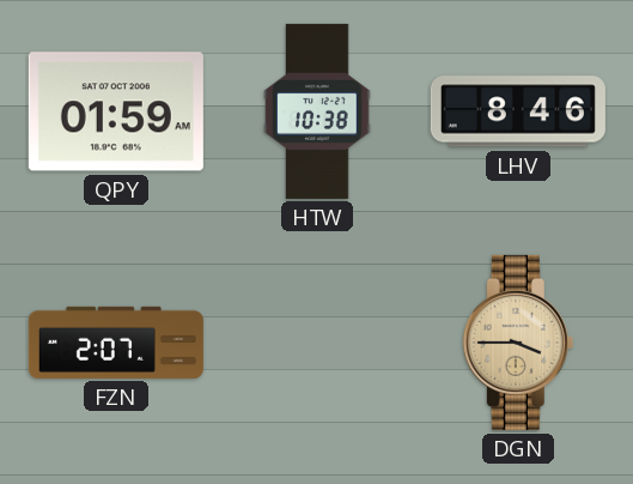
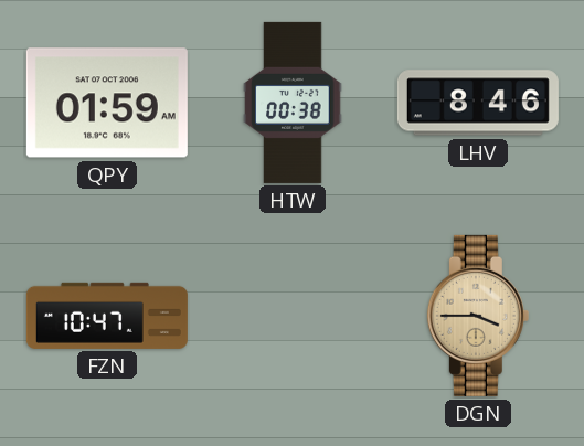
HTW: 10:38 -> 00:38
FZN: 2:07 -> 10:47
